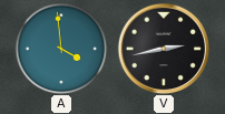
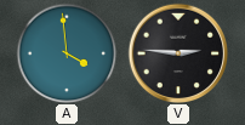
V: 2:43 -> 2:46
